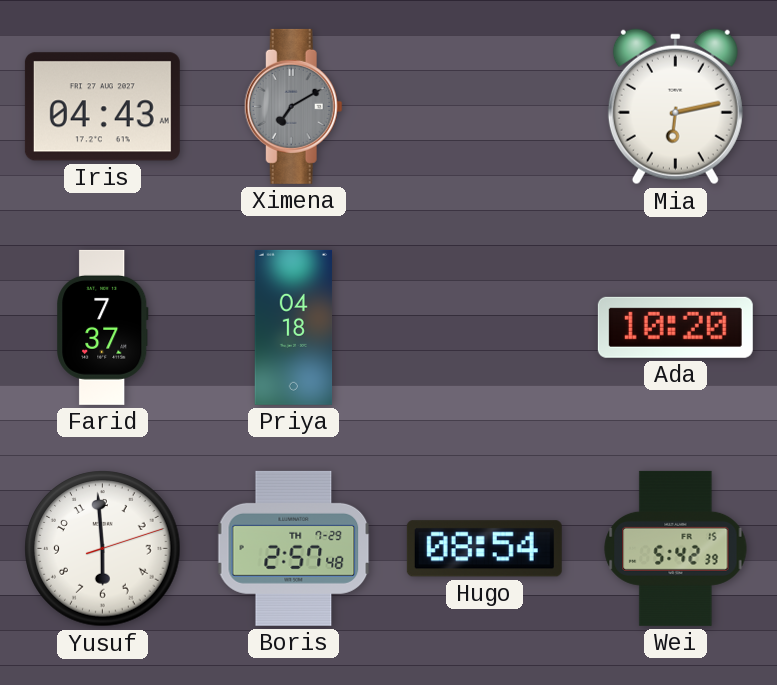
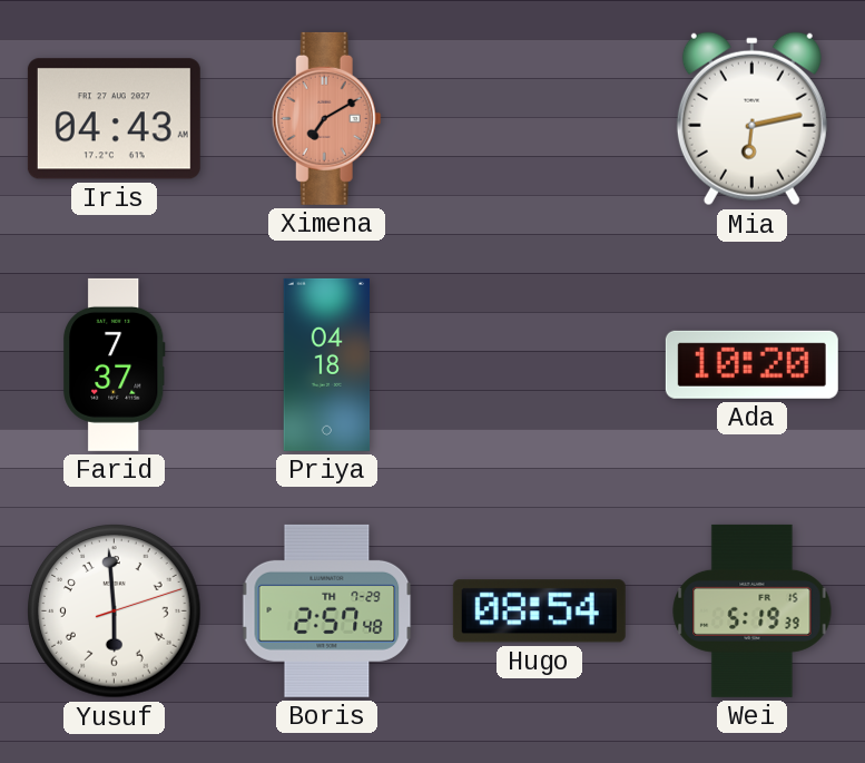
Ximena dial: grey -> salmon
Wei: 5:42 -> 5:19
